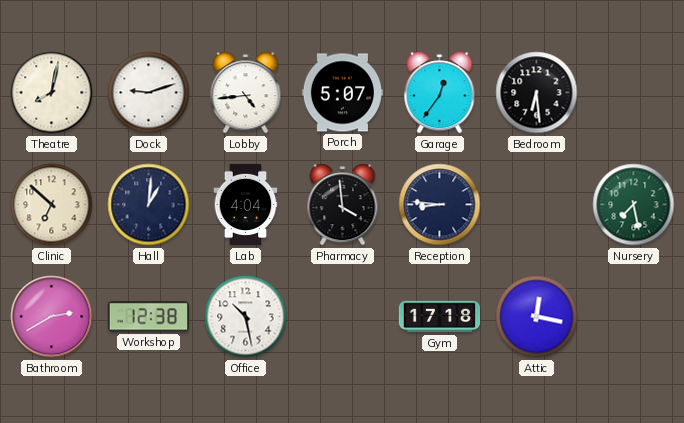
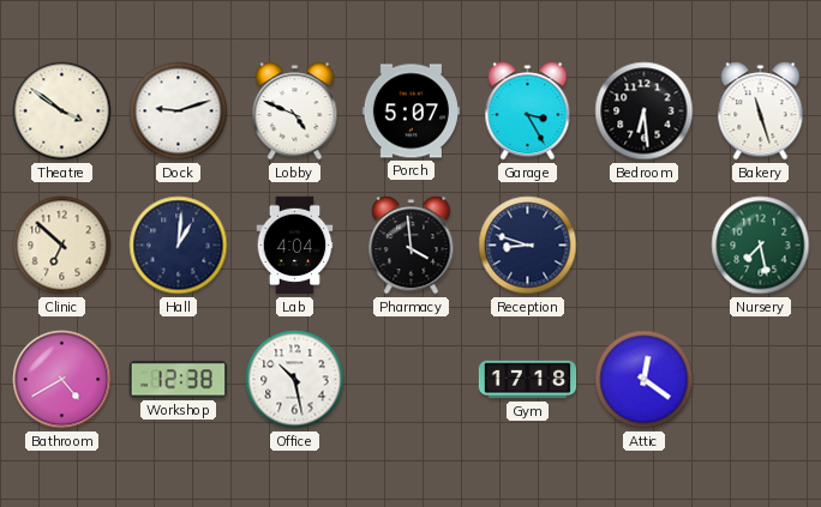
Theatre: 8:02 -> 3:51
Lobby: 4:44 -> 4:49
Garage: 12:36 -> 3:25
Bakery: none -> 11:27
Reception: 8:46 -> 8:48
Bathroom: 2:40 -> 4:40
Attic: 12:17 -> 12:21
